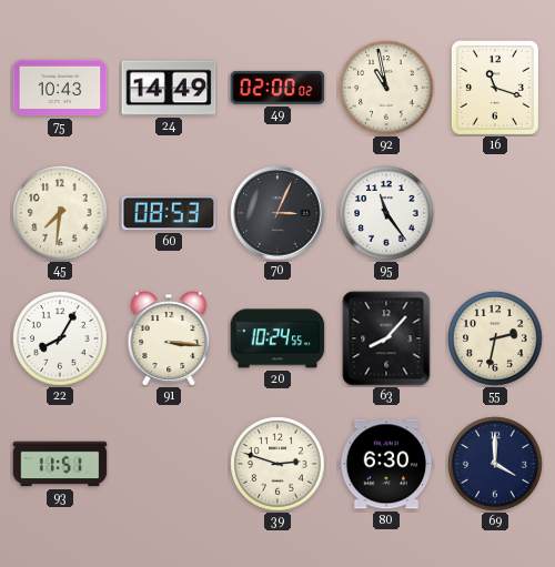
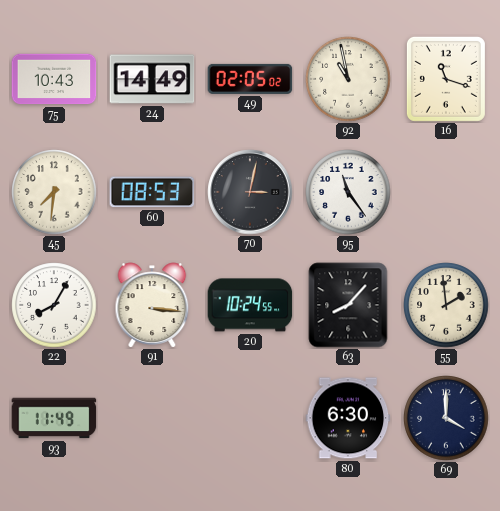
49: 02:00 -> 02:05
70: 3:04 -> 3:02
55: 2:32 -> 1:59
93: 11:51 -> 11:49
39: 2:48 -> none
